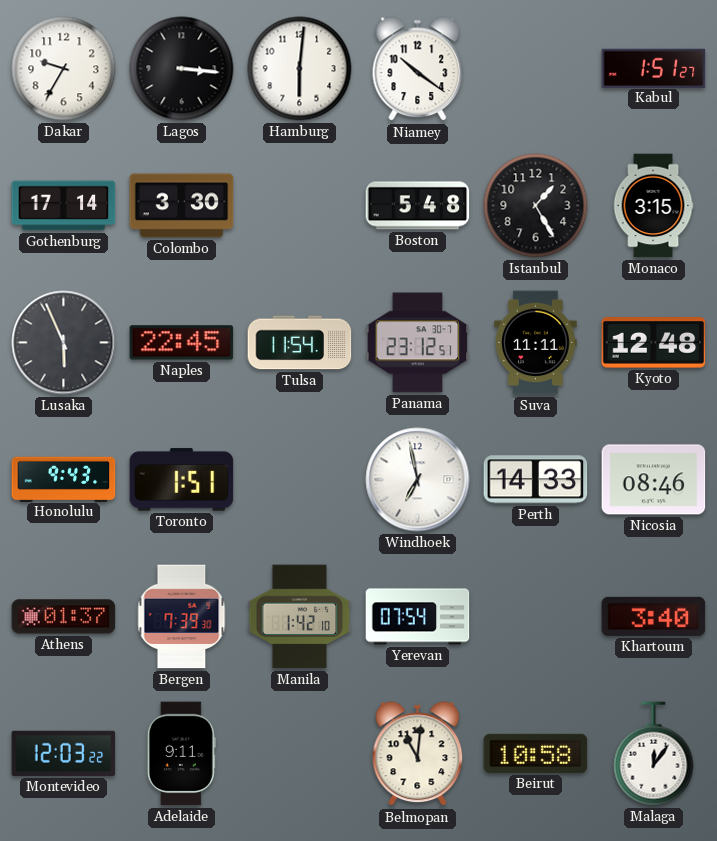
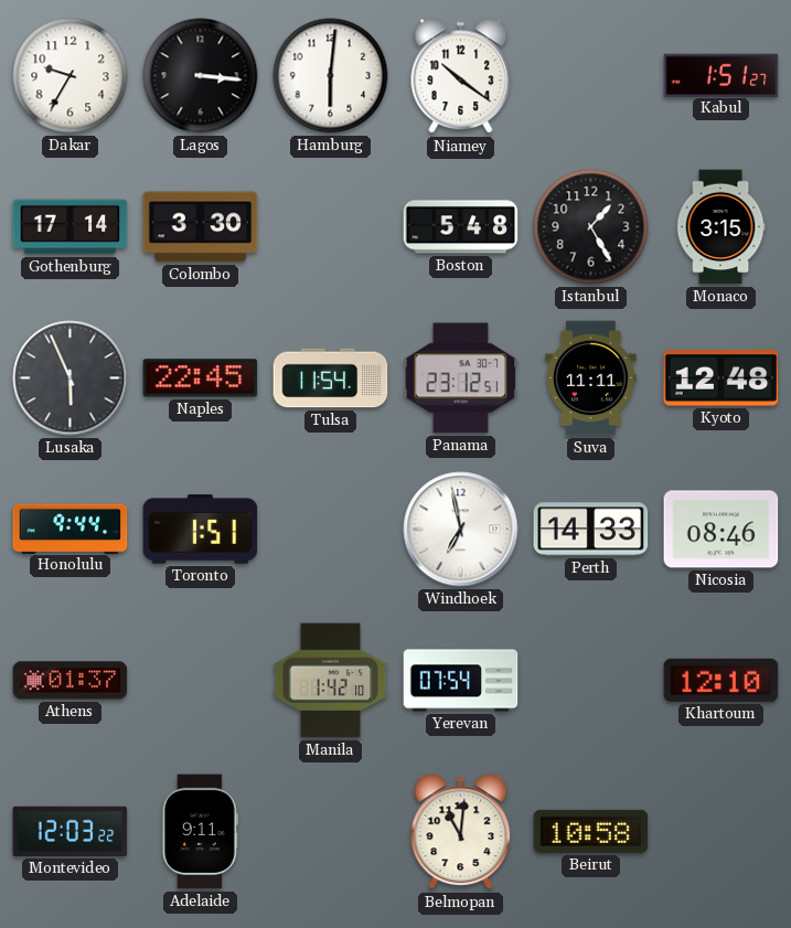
Honolulu: 9:43 -> 9:44
Bergen: 7:39 -> none
Khartoum: 3:40 -> 12:10
Malaga: 12:06 -> none
